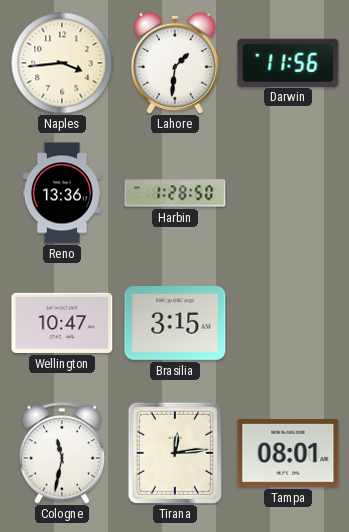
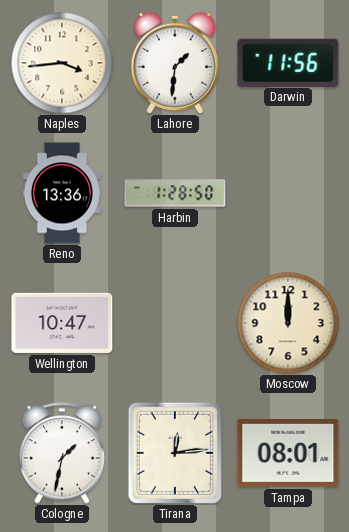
Brasilia: 3:15 -> none
Moscow: none -> 12:00
Cologne: 11:32 -> 1:32
